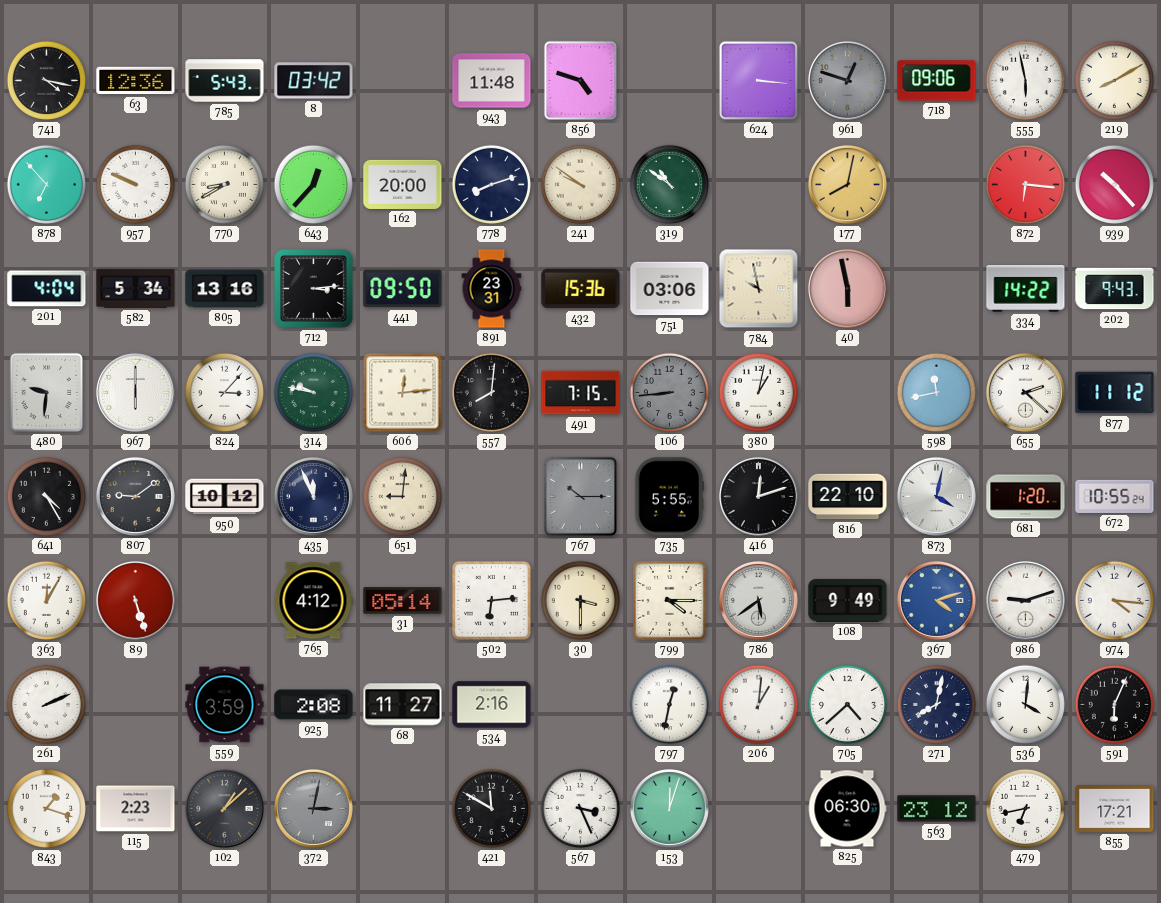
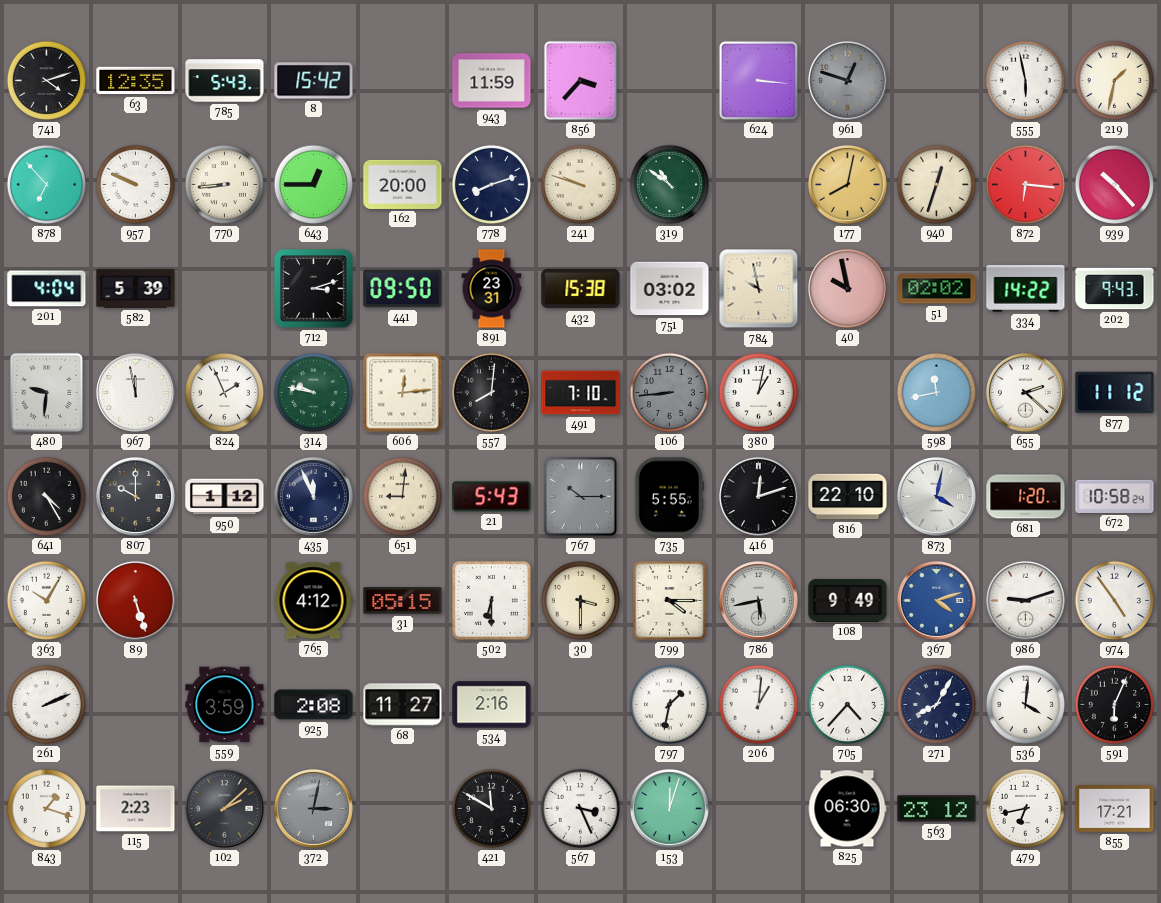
741: 4:17 -> 4:12
63: 12:36 -> 12:35
8: 03:42 -> 15:42
943: 11:48 -> 11:59
856: 4:48 -> 3:37
718: 09:06 -> none
219: 8:10 -> 1:32
770: 8:40 -> 8:44
643: 12:37 -> 12:45
241: 9:51 -> 9:48
940: none -> 12:33
582: 5:34 -> 5:39
805: 13:16 -> none
712: 3:14 -> 3:12
432: 15:36 -> 15:38
751: 03:06 -> 03:02
40: 5:58 -> 9:58
51: none -> 02:02
967: 6:00 -> 11:58
824: 3:07 -> 1:56
491: 7:15 -> 7:10
807: 9:09 -> 10:00
950: 10:12 -> 1:12
21: none -> 5:43
672: 10:55 -> 10:58
363: 12:05 -> 10:05
31: 05:14 -> 05:15
502: 6:14 -> 6:30
786: 5:39 -> 5:43
974: 4:16 -> 4:54
797: 12:32 -> 1:32
705: 4:38 -> 4:37
271: 8:02 -> 8:05
102: 1:08 -> 2:08
